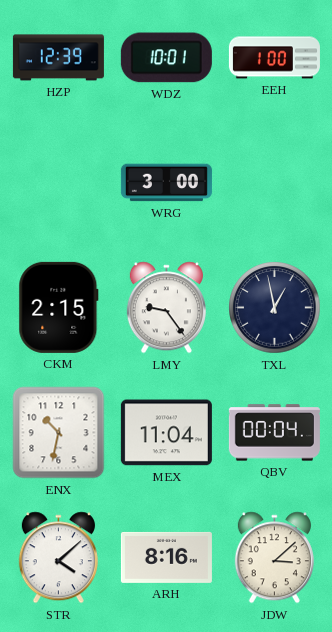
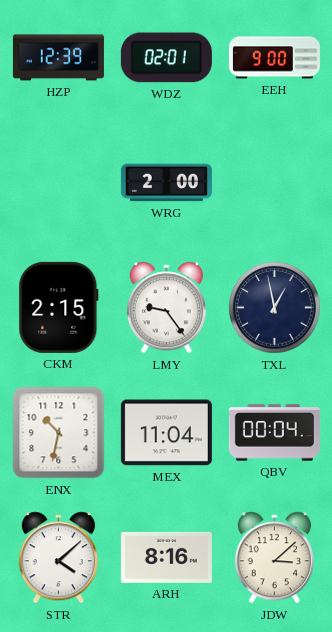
WDZ: 10:01 -> 02:01
EEH: 1:00 -> 9:00
WRG: 3:00 -> 2:00
